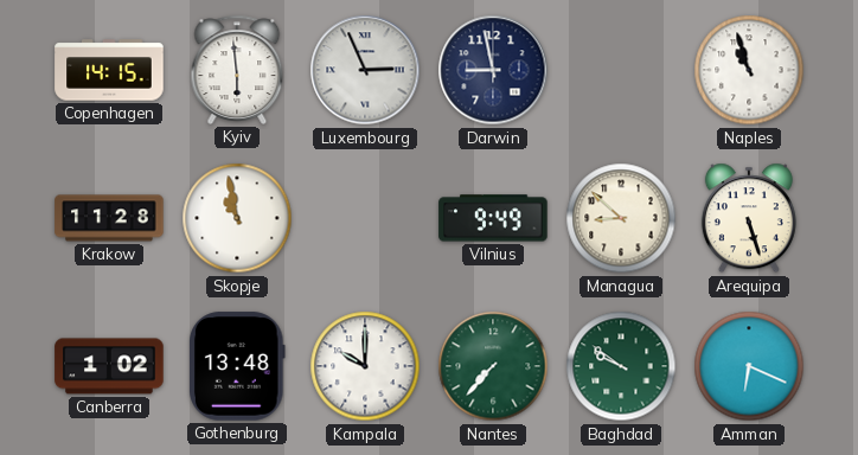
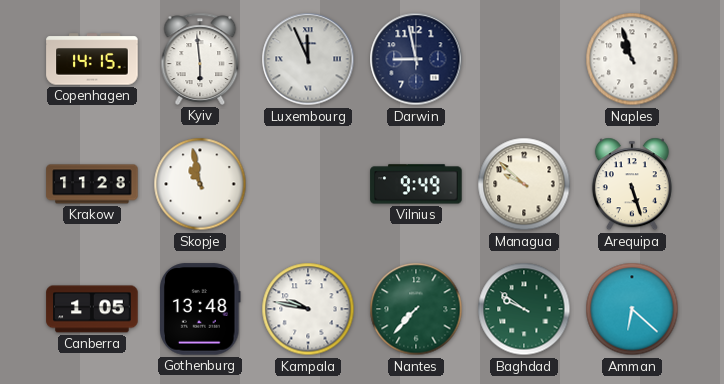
Luxembourg: 2:56 -> 11:56
Managua: 8:52 -> 9:52
Canberra: 1:02 -> 1:05
Kampala: 10:00 -> 9:47
Amman: 6:19 -> 6:22
